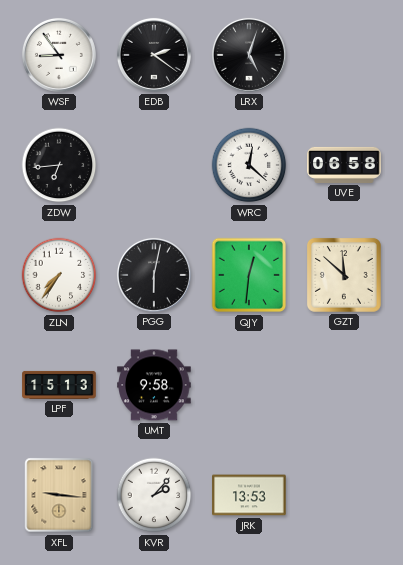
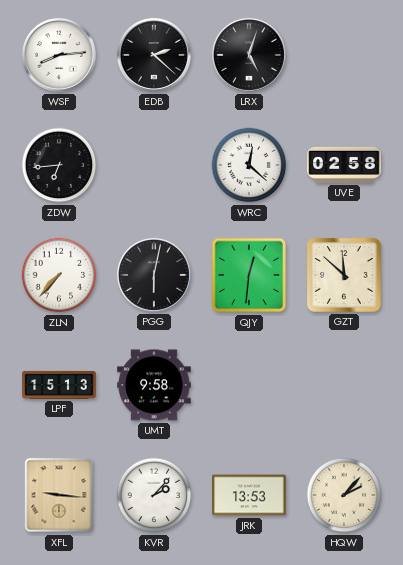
WSF: 8:54 -> 8:14
EDB: 2:21 -> 2:22
UVE: 06:58 -> 02:58
ZLN: 7:36 -> 7:37
HQW: none -> 2:07
